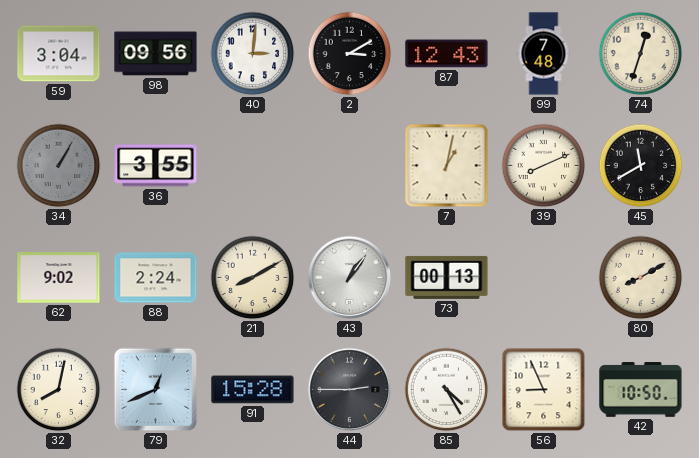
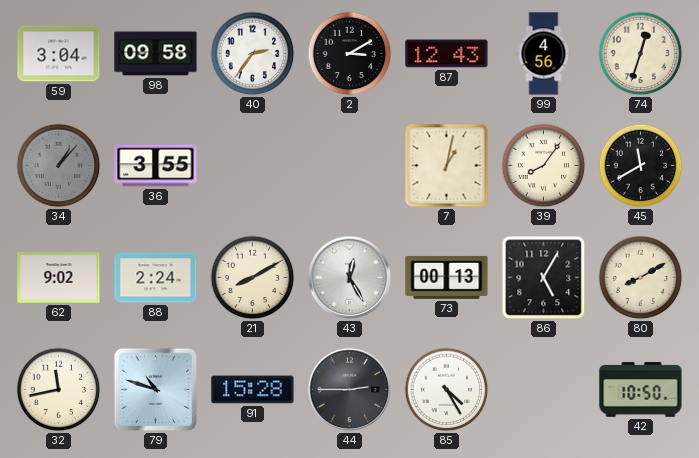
98: 09:56 -> 09:58
40: 3:01 -> 2:36
99: 7:48 -> 4:56
34: 1:05 -> 1:07
39: 8:11 -> 8:06
43: 1:06 -> 12:25
86: none -> 5:05
32: 8:02 -> 11:43
79: 12:41 -> 10:48
56: 8:56 -> none
